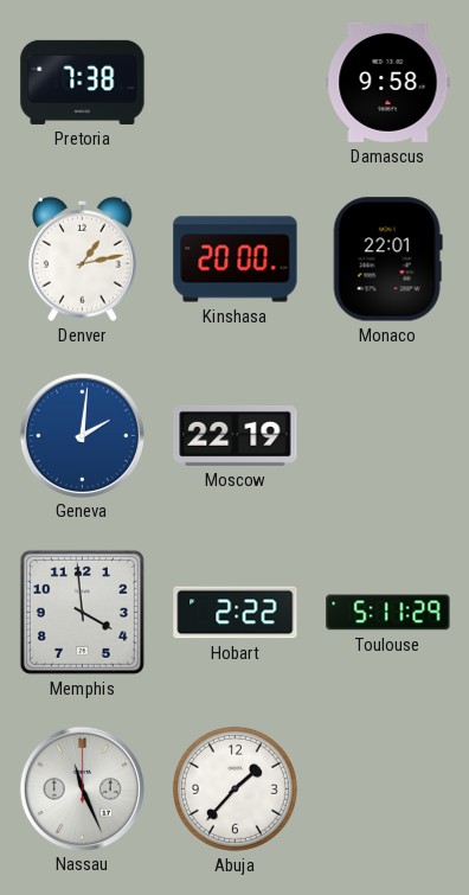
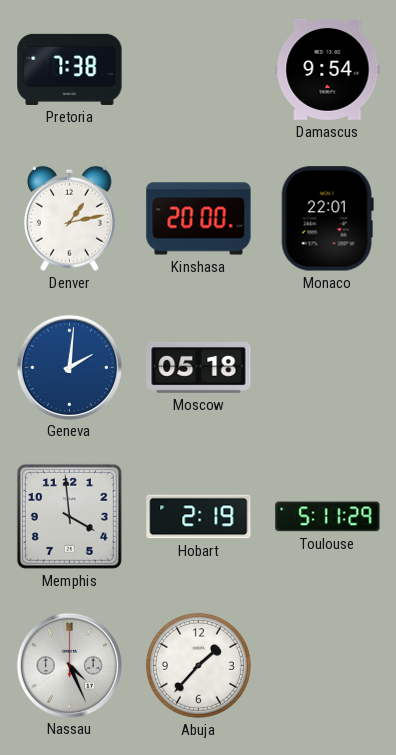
Damascus: 9:58 -> 9:54
Moscow: 22:19 -> 05:18
Hobart: 2:22 -> 2:19
Nassau: 11:26 -> 4:26
